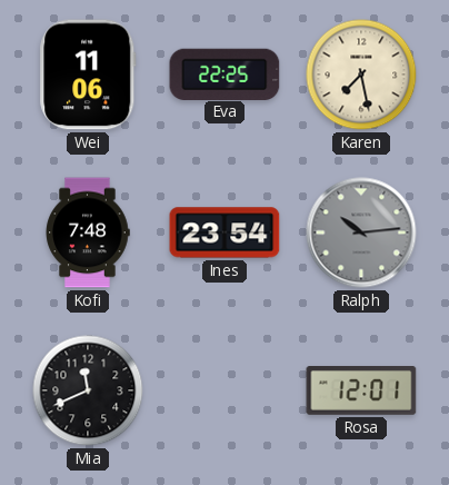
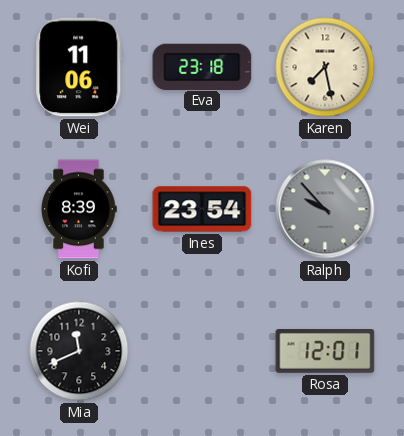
Eva: 22:25 -> 23:18
Kofi: 7:48 -> 8:39
Ralph: 10:14 -> 9:53
